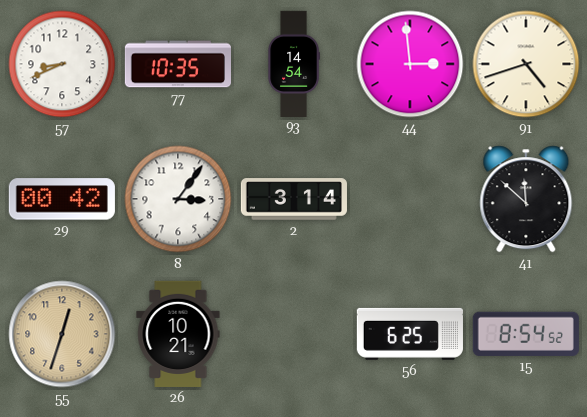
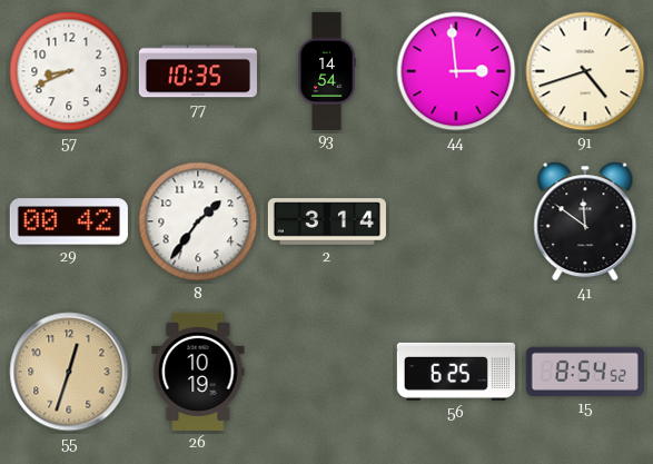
8: 3:06 -> 1:36
41: 11:52 -> 11:51
26: 10:21 -> 10:19
